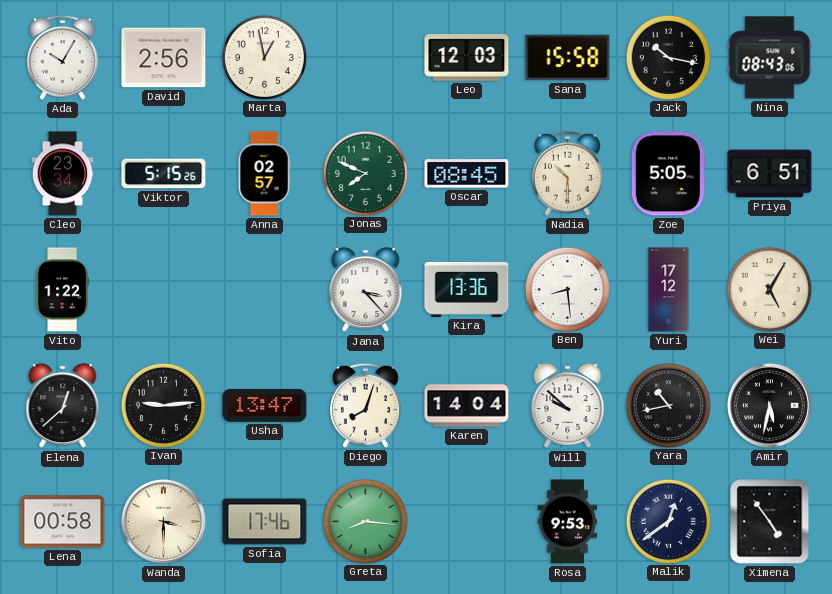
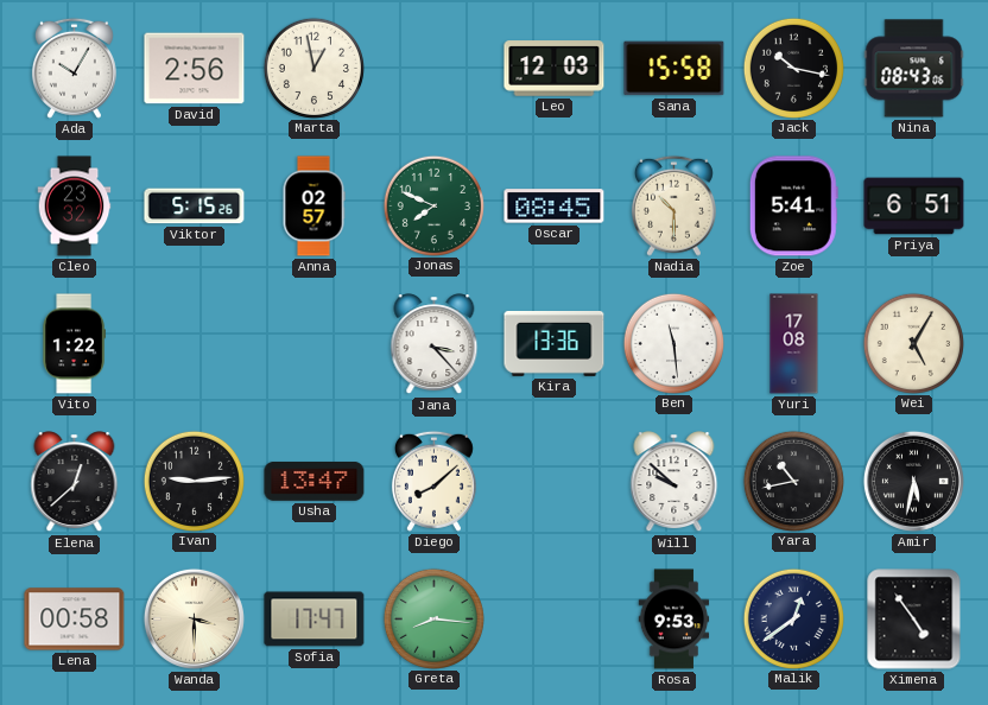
Cleo: 23:34 -> 23:32
Zoe: 5:05 -> 5:41
Ben: 8:29 -> 11:29
Yuri: 17:12 -> 17:08
Diego: 8:03 -> 8:08
Karen: 14:04 -> none
Sofia: 17:46 -> 17:47
